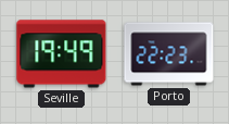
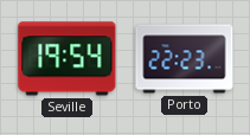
Seville: 19:49 -> 19:54
